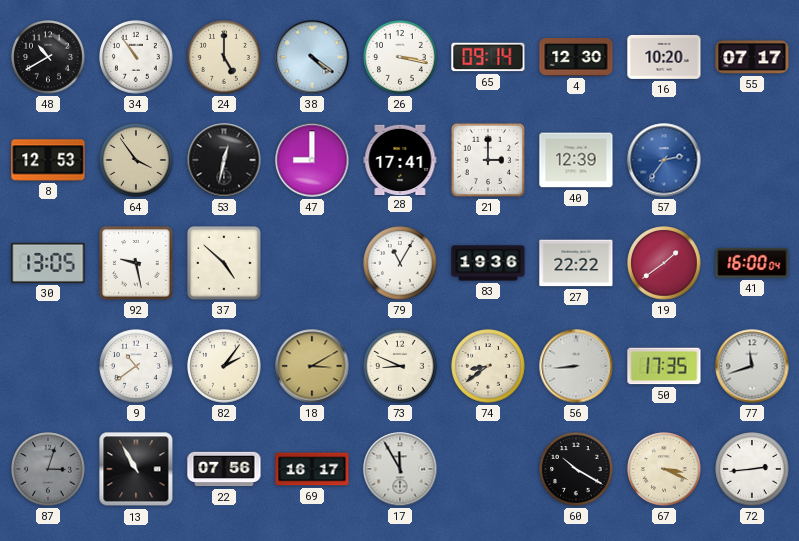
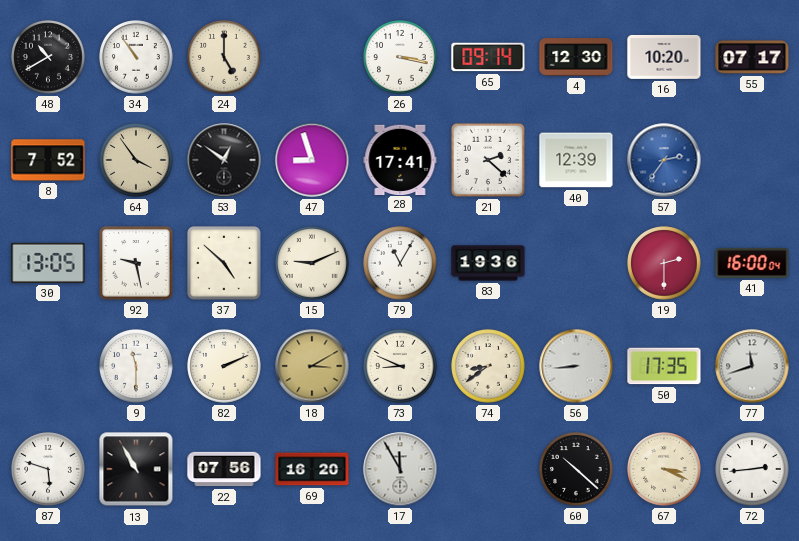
38: 4:21 -> none
8: 12:53 -> 7:52
53: 12:32 -> 12:51
47: 9:00 -> 8:57
21: 3:00 -> 2:22
15: none -> 9:11
27: 22:22 -> none
19: 1:39 -> 2:30
9: 10:39 -> 11:30
82: 2:06 -> 2:11
87: 3:03 -> 5:48
87 dial: grey -> white
69: 16:17 -> 16:20
60: 10:20 -> 10:22
